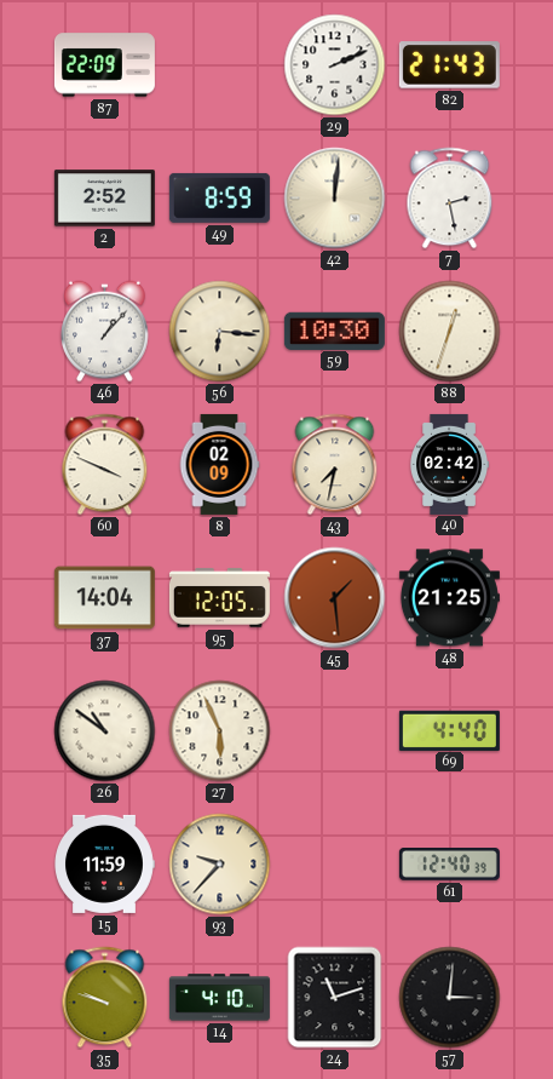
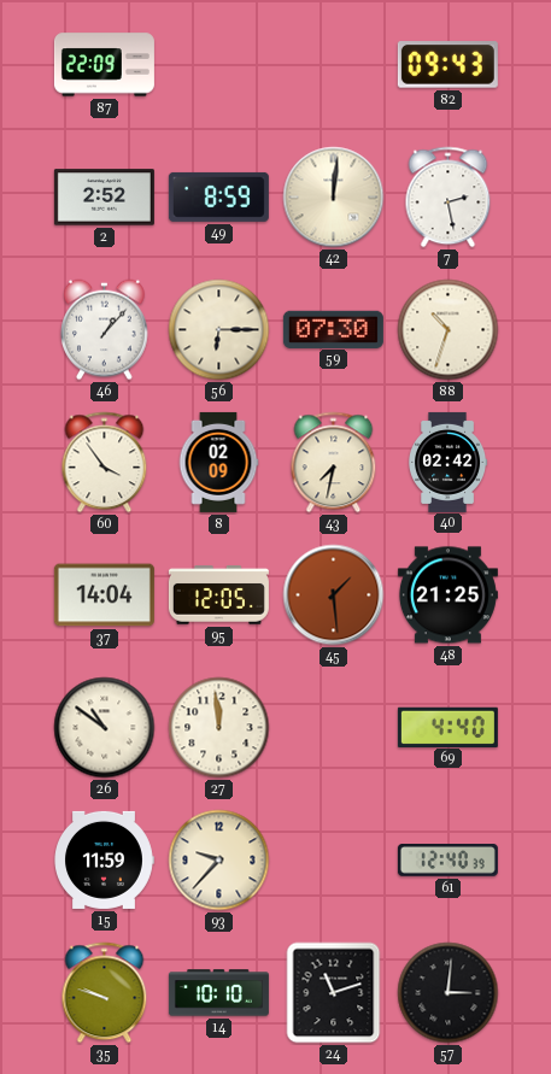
29: 2:11 -> none
82: 21:43 -> 09:43
56: 6:16 -> 6:15
59: 10:30 -> 07:30
88: 12:33 -> 10:33
60: 3:49 -> 3:54
27: 5:56 -> 11:59
14: 4:10 -> 10:10
